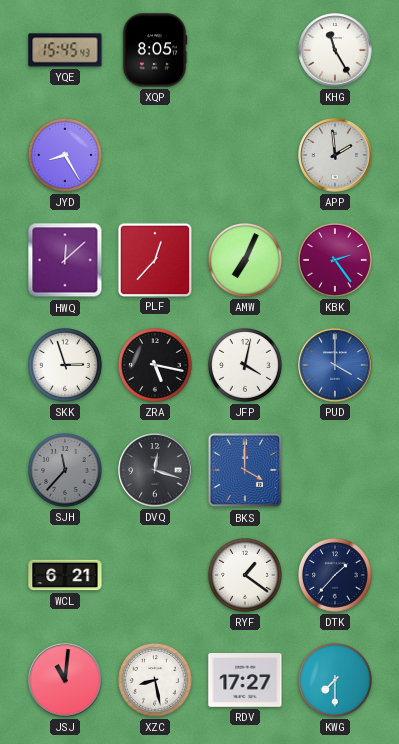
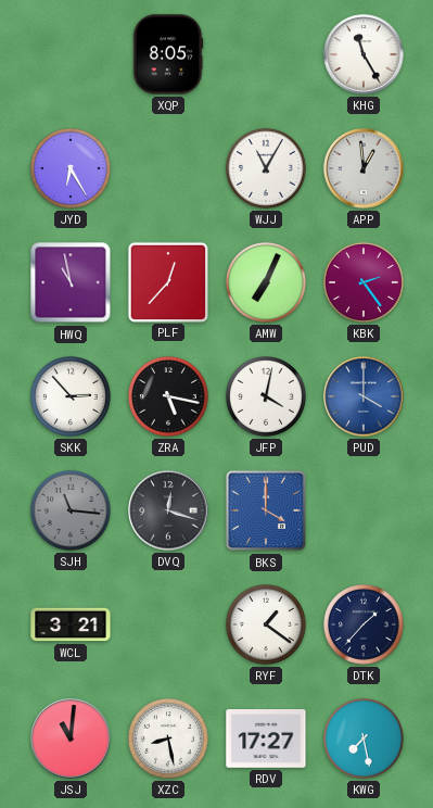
YQE: 15:45 -> none
JYD: 8:25 -> 6:25
WJJ: none -> 11:05
APP: 1:59 -> 12:59
HWQ: 12:08 -> 10:58
SKK: 2:57 -> 2:53
SJH: 11:37 -> 11:16
WCL: 6:21 -> 3:21
KWG: 7:30 -> 7:28
